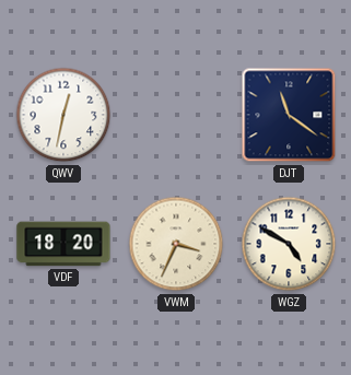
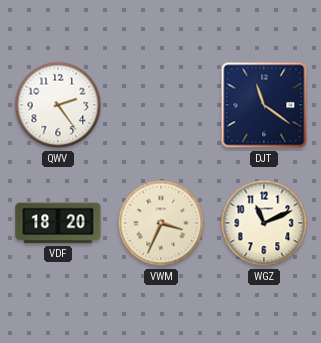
QWV: 12:32 -> 2:24
WGZ: 4:50 -> 11:11
